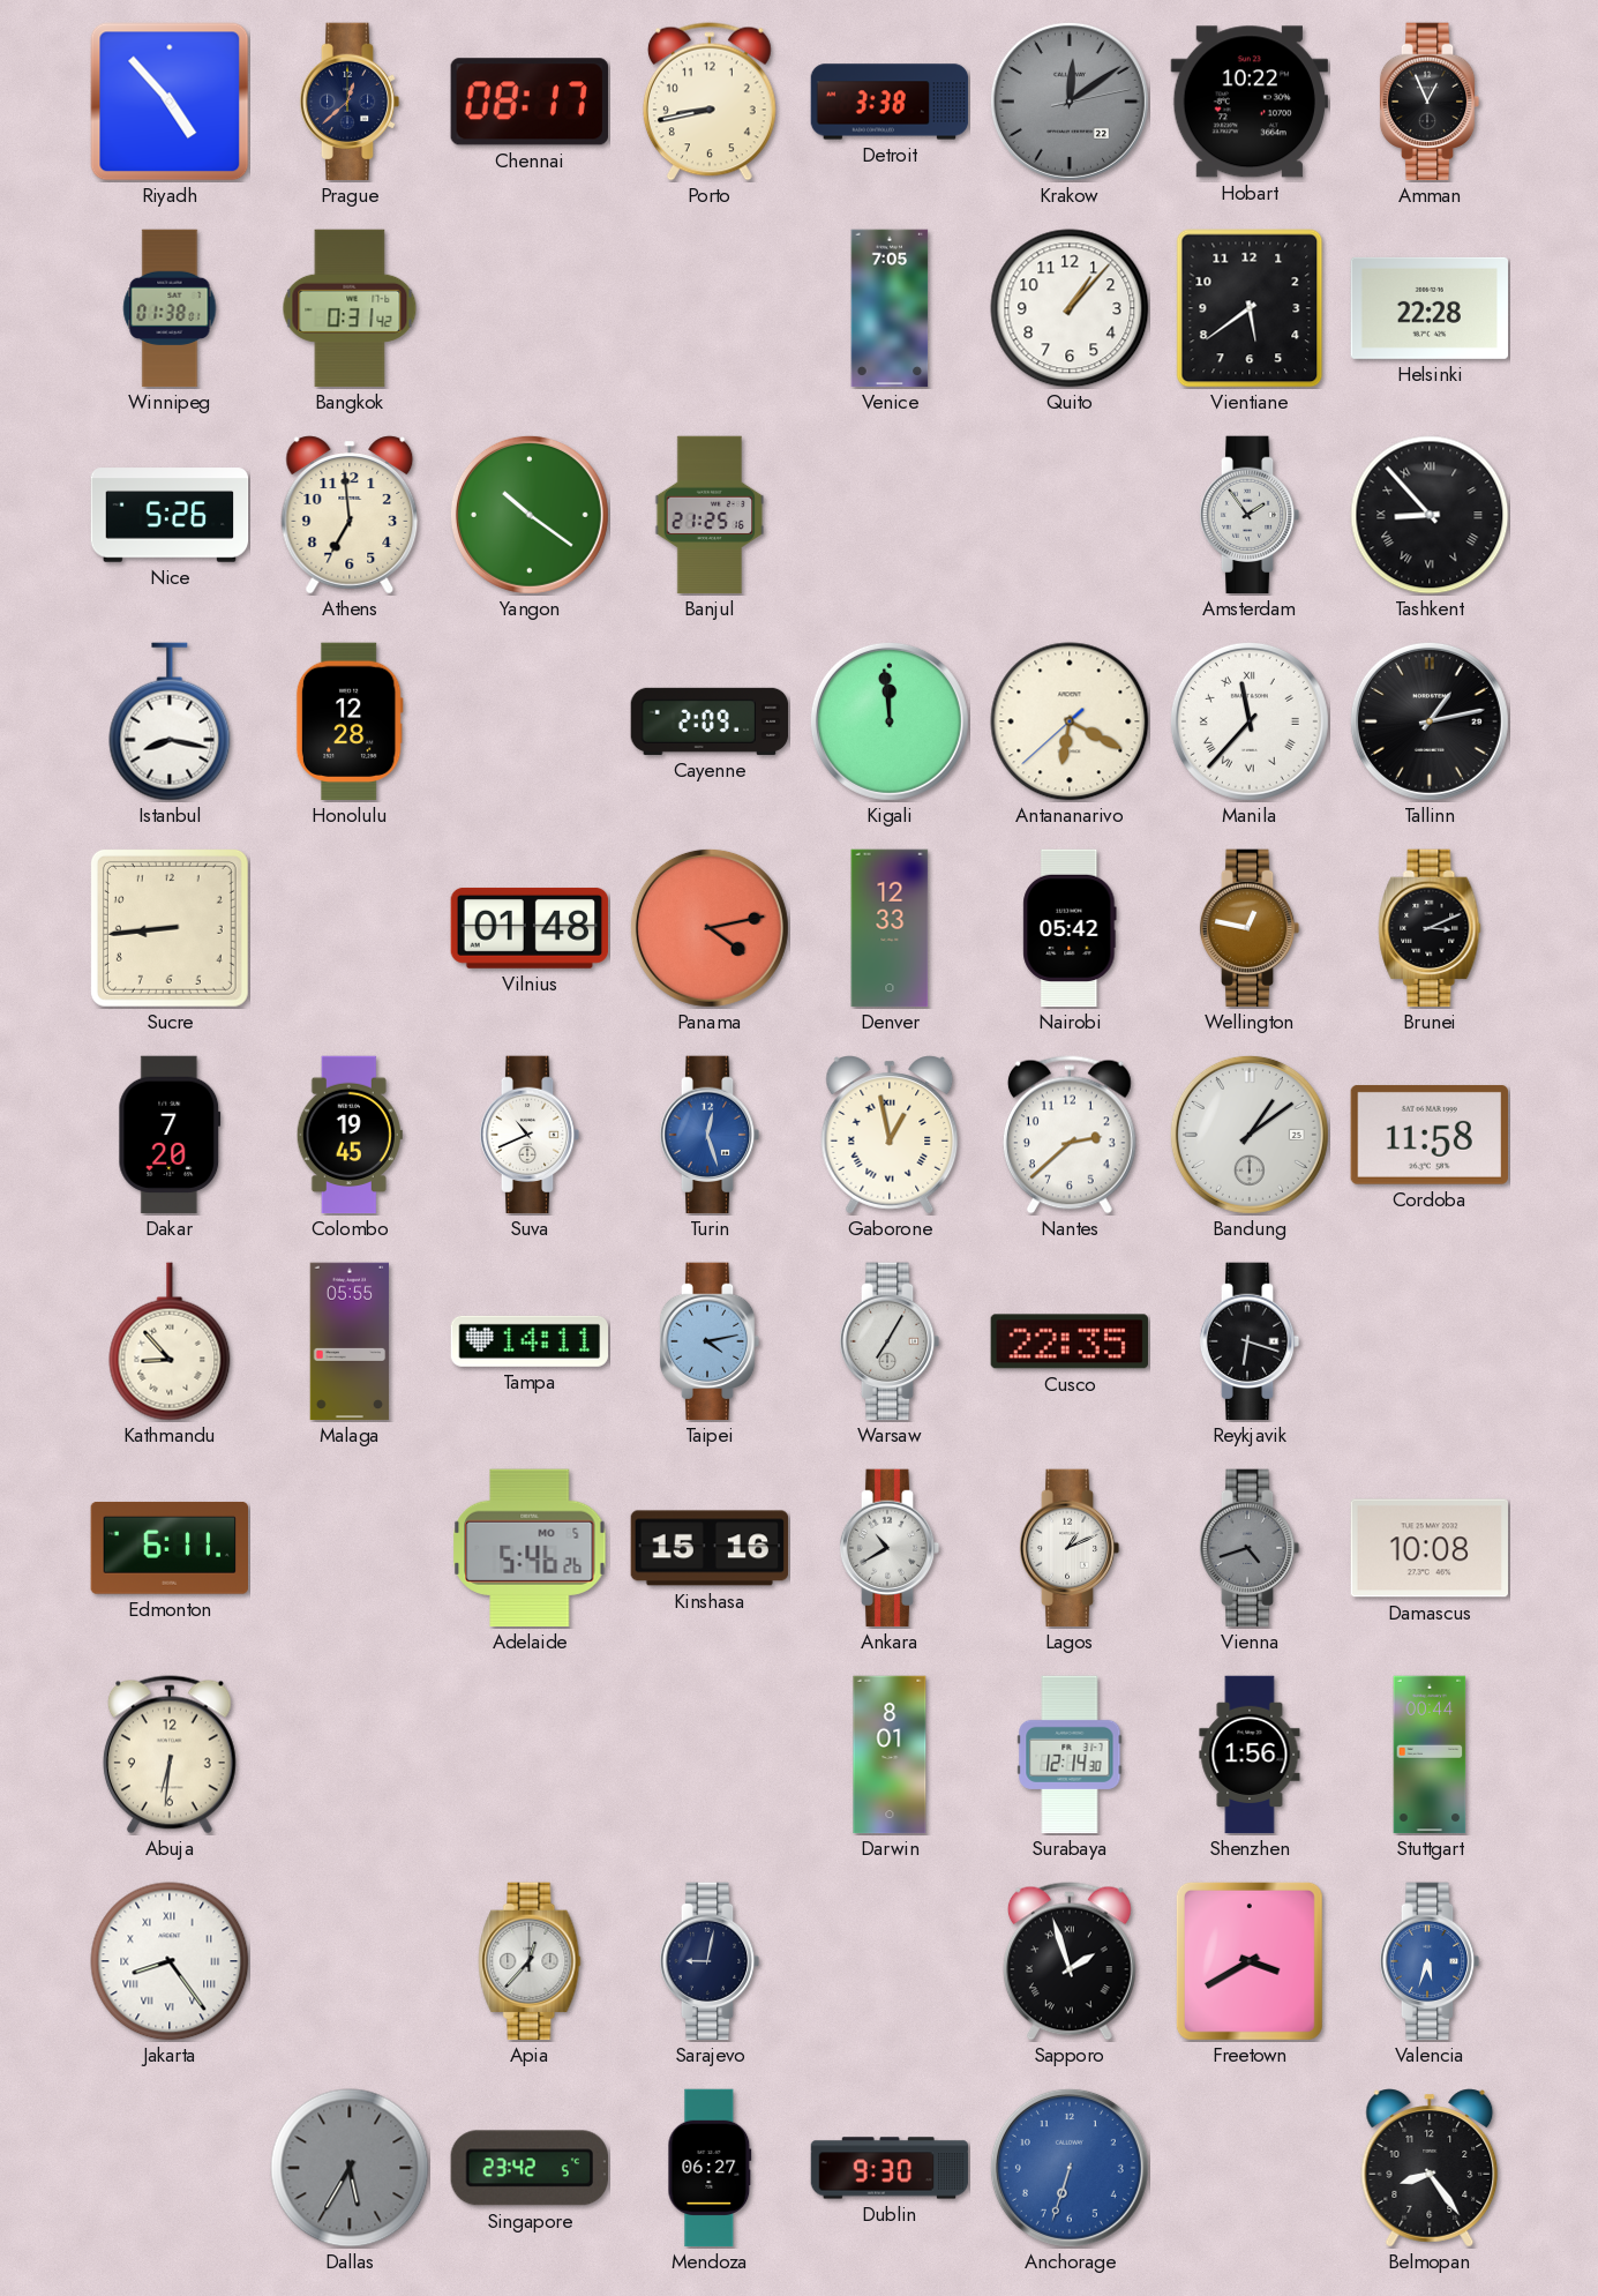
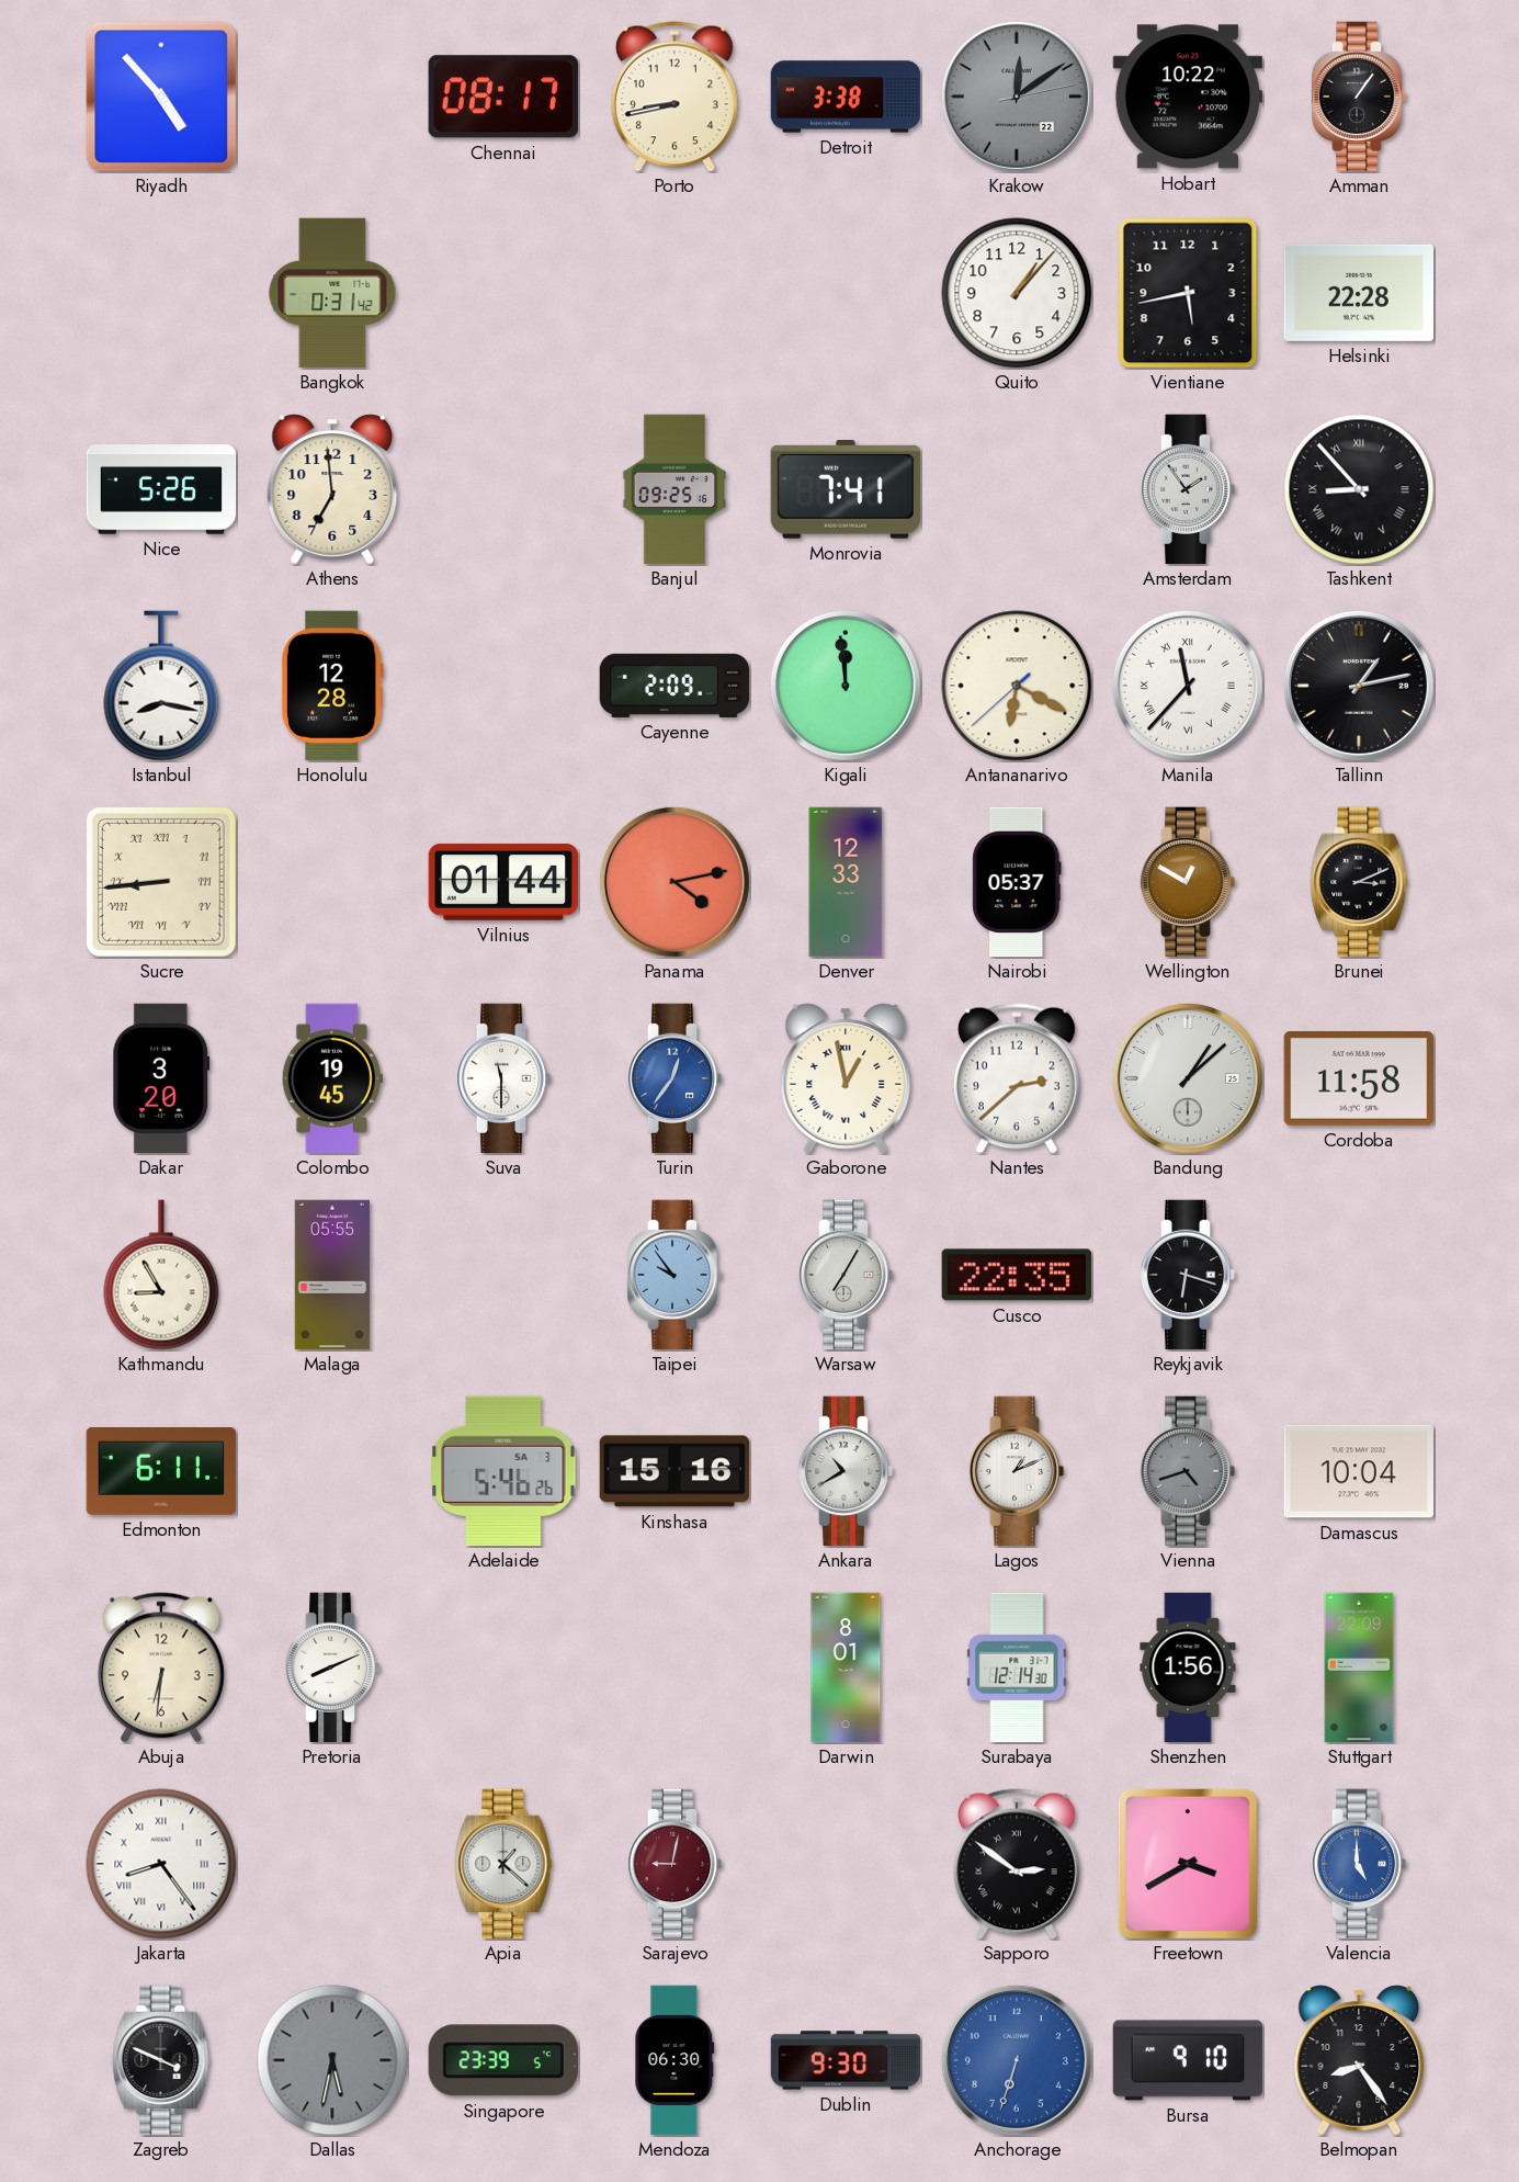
Prague: 12:38 -> none
Amman: 12:56 -> 1:06
Winnipeg: 01:38 -> none
Venice: 7:05 -> none
Vientiane: 5:39 -> 5:43
Yangon: 10:21 -> none
Banjul: 21:25 -> 09:25
Monrovia: none -> 7:41
Sucre numerals: Arabic -> Roman
Vilnius: 01:48 -> 01:44
Nairobi: 05:42 -> 05:37
Wellington: 12:47 -> 12:50
Dakar: 7:20 -> 3:20
Suva: 10:41 -> 11:30
Turin: 12:27 -> 12:36
Bandung: 1:09 -> 1:08
Kathmandu: 8:53 -> 8:55
Tampa: 14:11 -> none
Taipei: 4:13 -> 9:54
Adelaide date: MO 5 -> SA 3
Damascus: 10:08 -> 10:04
Pretoria: none -> 8:11
Stuttgart: 00:44 -> 22:09
Apia: 12:37 -> 1:22
Sarajevo dial: navy -> burgundy
Sapporo: 1:57 -> 2:51
Valencia: 5:33 -> 5:00
Zagreb: none -> 3:49
Dallas: 5:35 -> 5:32
Singapore: 23:42 -> 23:39
Mendoza: 06:27 -> 06:30
Bursa: none -> 9:10
